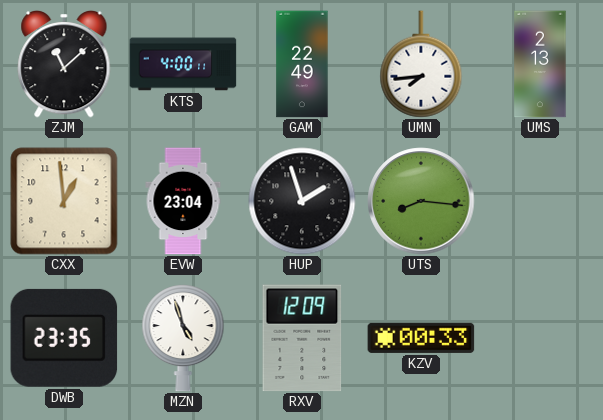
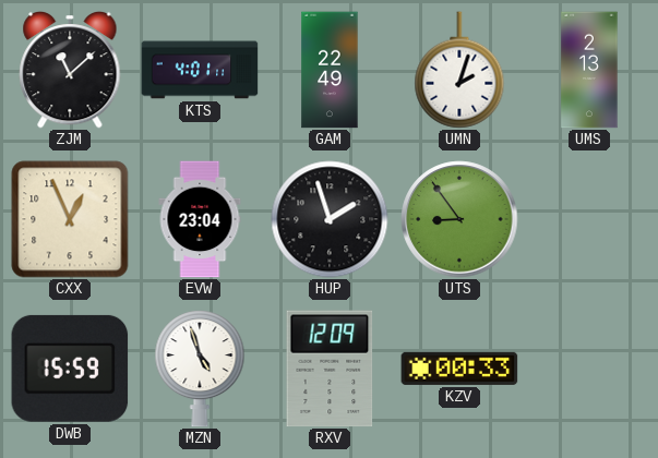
KTS: 4:00 -> 4:01
UMN: 7:44 -> 2:03
CXX: 12:59 -> 12:56
UTS: 8:16 -> 8:54
DWB: 23:35 -> 15:59
